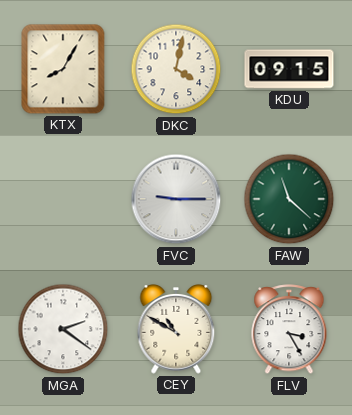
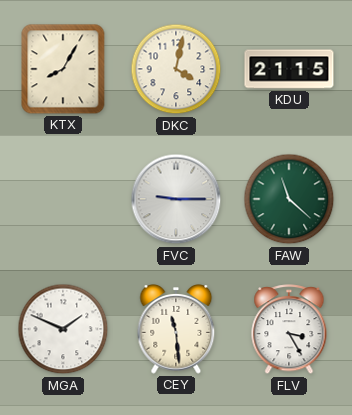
KDU: 09:15 -> 21:15
MGA: 2:21 -> 1:49
CEY: 10:50 -> 11:29
